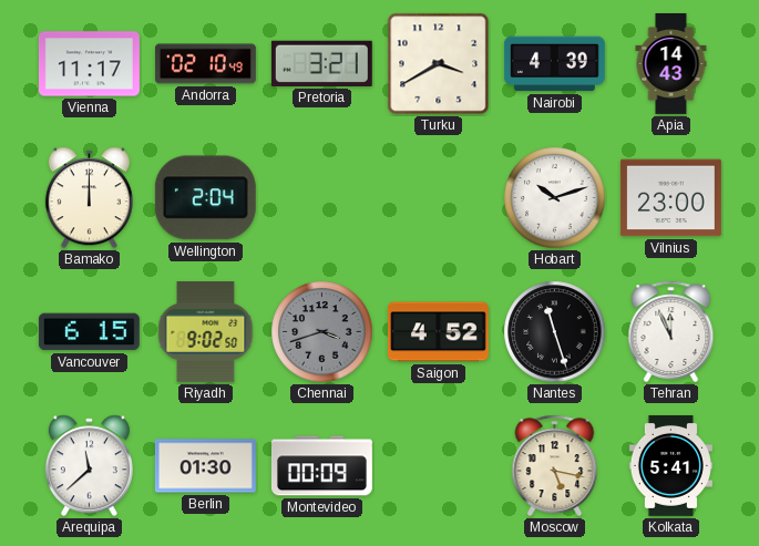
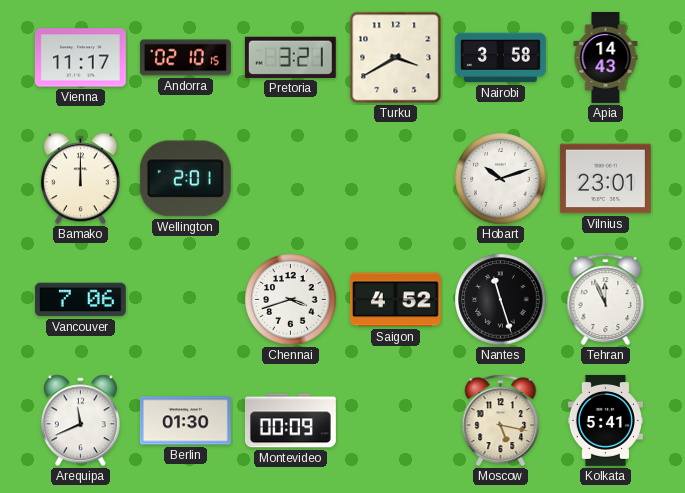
Andorra: 02:10:49 -> 02:10:15
Nairobi: 4:39 -> 3:58
Wellington: 2:04 -> 2:01
Vilnius: 23:00 -> 23:01
Vancouver: 6:15 -> 7:06
Riyadh: 9:02 -> none
Chennai dial: grey -> white
Arequipa: 11:38 -> 11:41
